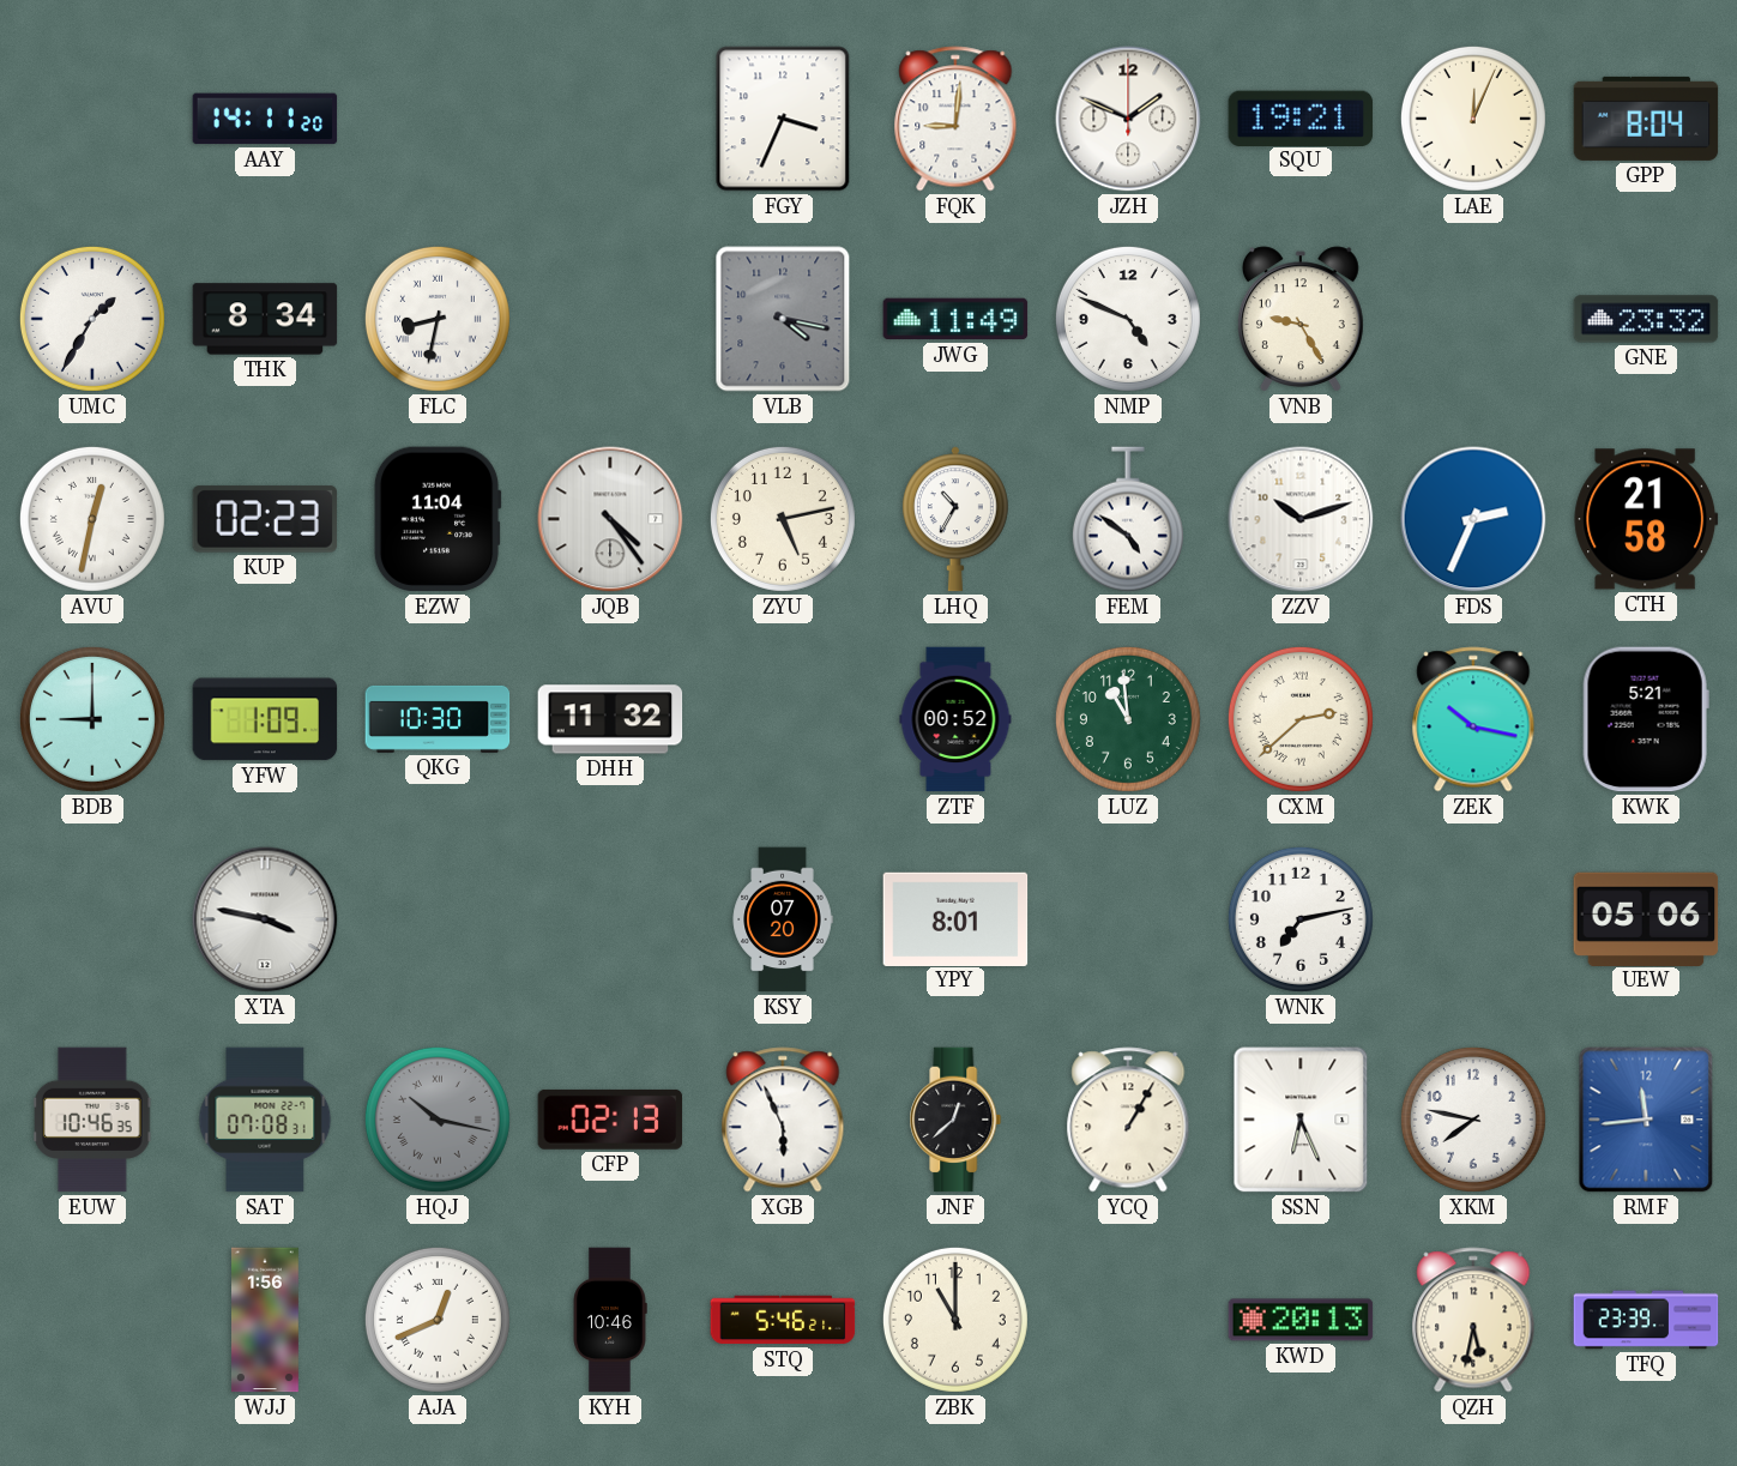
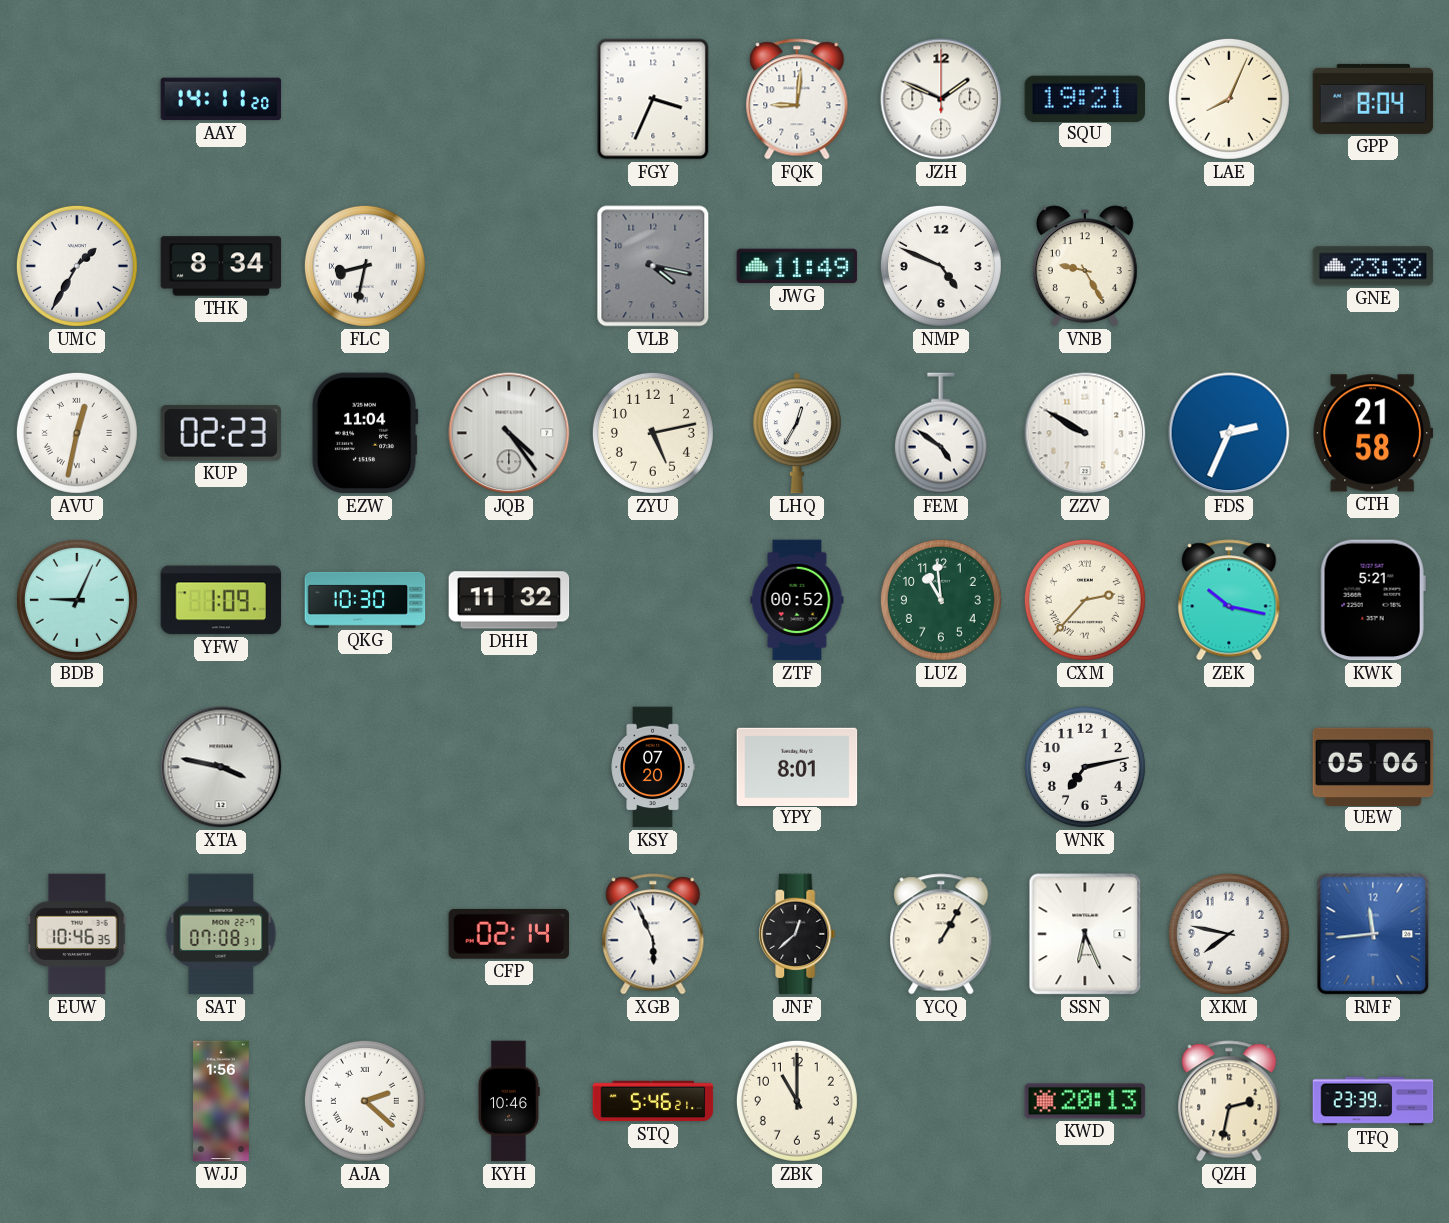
LAE: 12:04 -> 8:04
LHQ: 10:35 -> 12:35
ZZV: 10:12 -> 9:50
BDB: 9:00 -> 9:04
CXM: 2:38 -> 2:37
HQJ: 10:17 -> none
CFP: 02:13 -> 02:14
AJA: 12:41 -> 2:22
QZH: 5:32 -> 2:32
